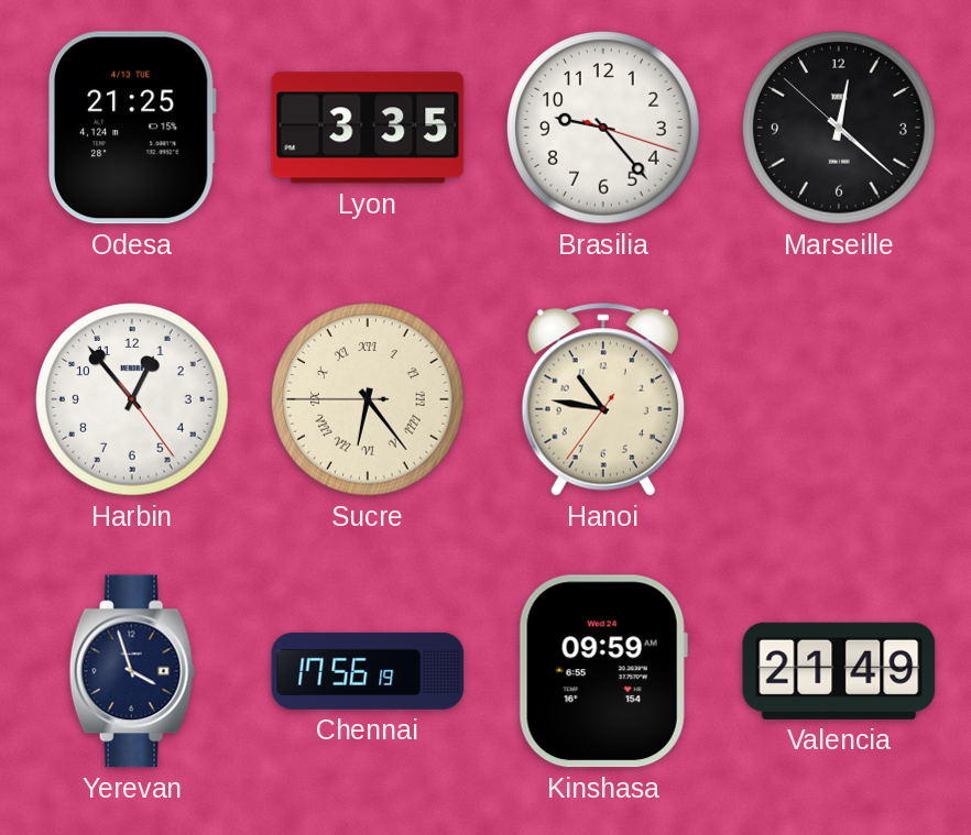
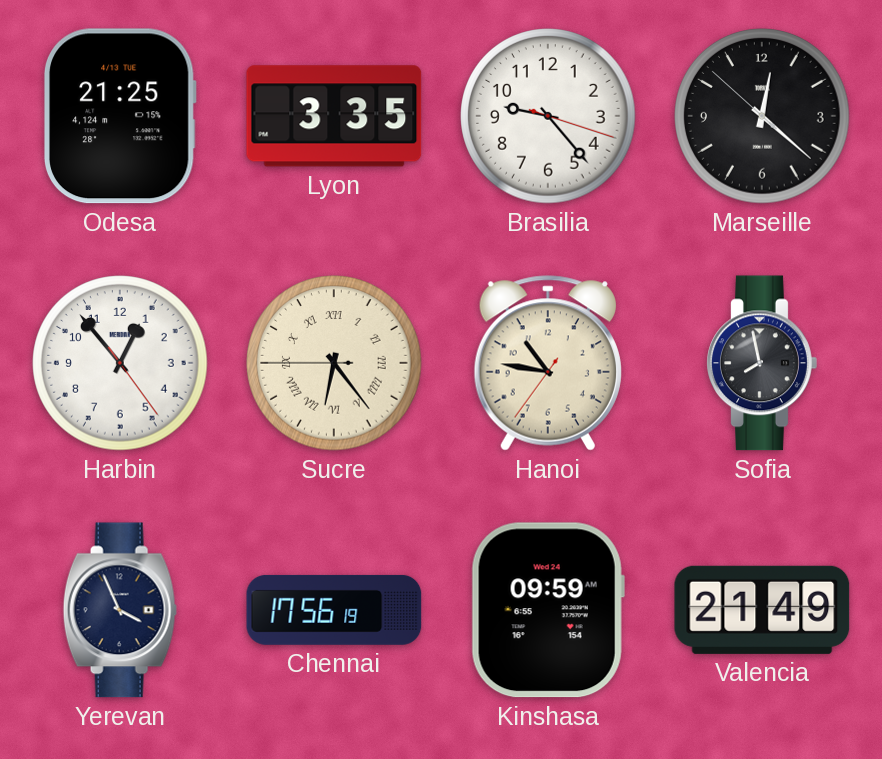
Sofia: none -> 7:58
Yerevan: 3:57 -> 3:56
